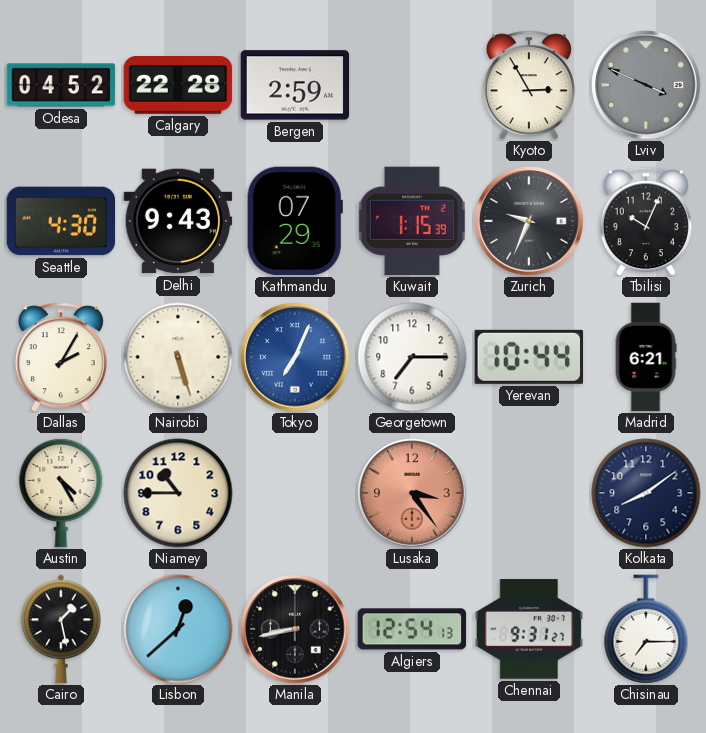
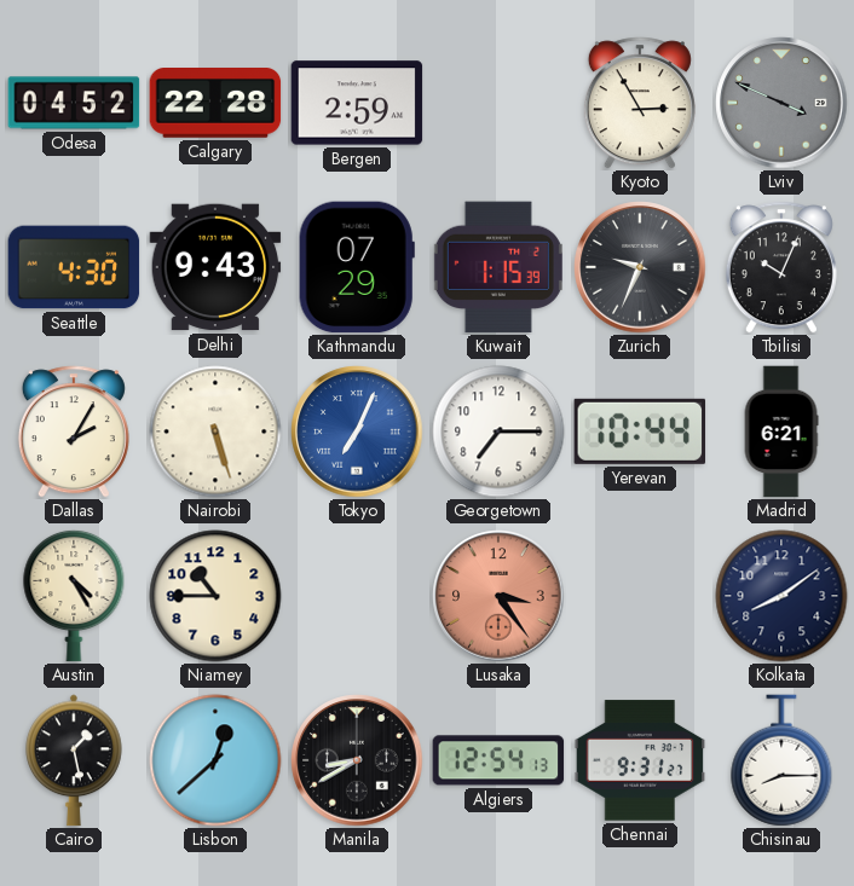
Manila: 8:43 -> 8:40
Chisinau: 7:15 -> 8:15
